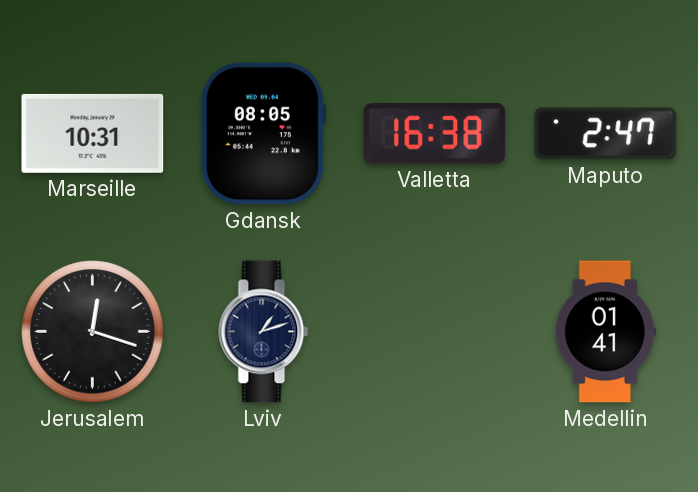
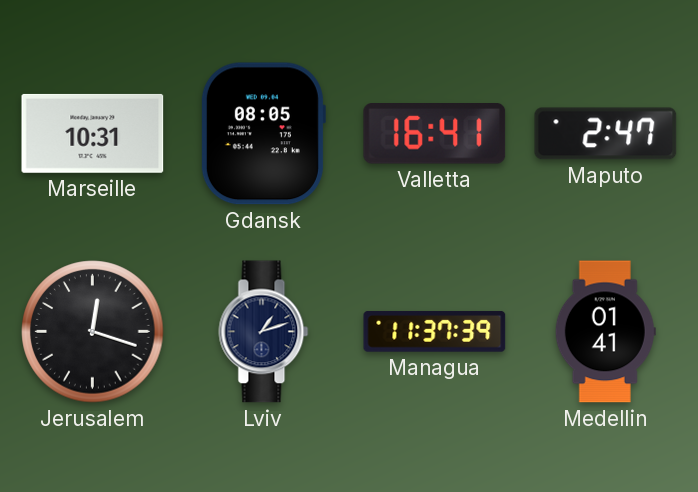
Valletta: 16:38 -> 16:41
Managua: none -> 11:37
